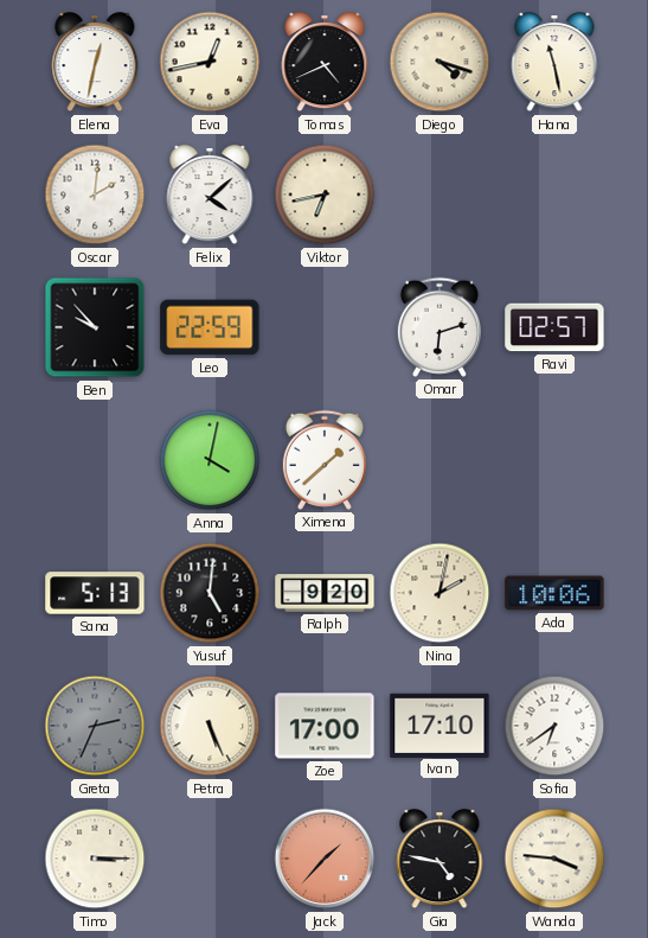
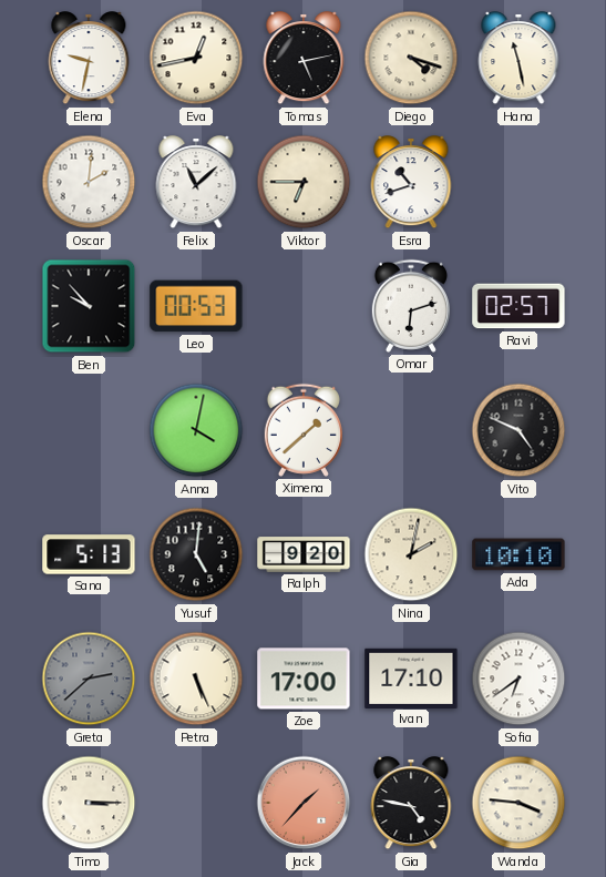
Elena: 12:32 -> 9:32
Tomas: 4:41 -> 5:13
Felix: 4:08 -> 11:08
Viktor: 6:43 -> 6:45
Esra: none -> 10:42
Leo: 22:59 -> 00:53
Vito: none -> 4:49
Ada: 10:06 -> 10:10
Greta: 2:34 -> 2:38
